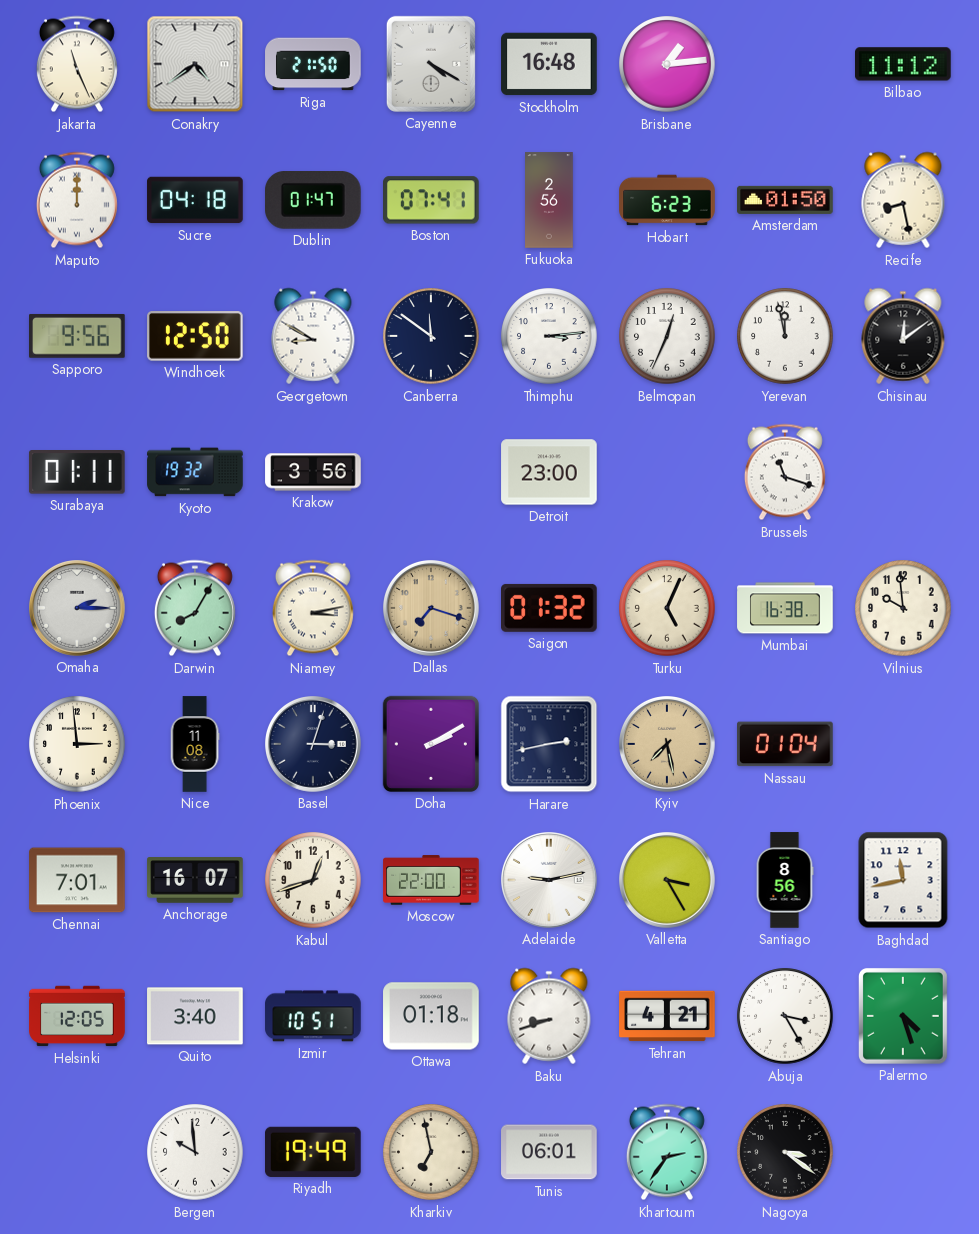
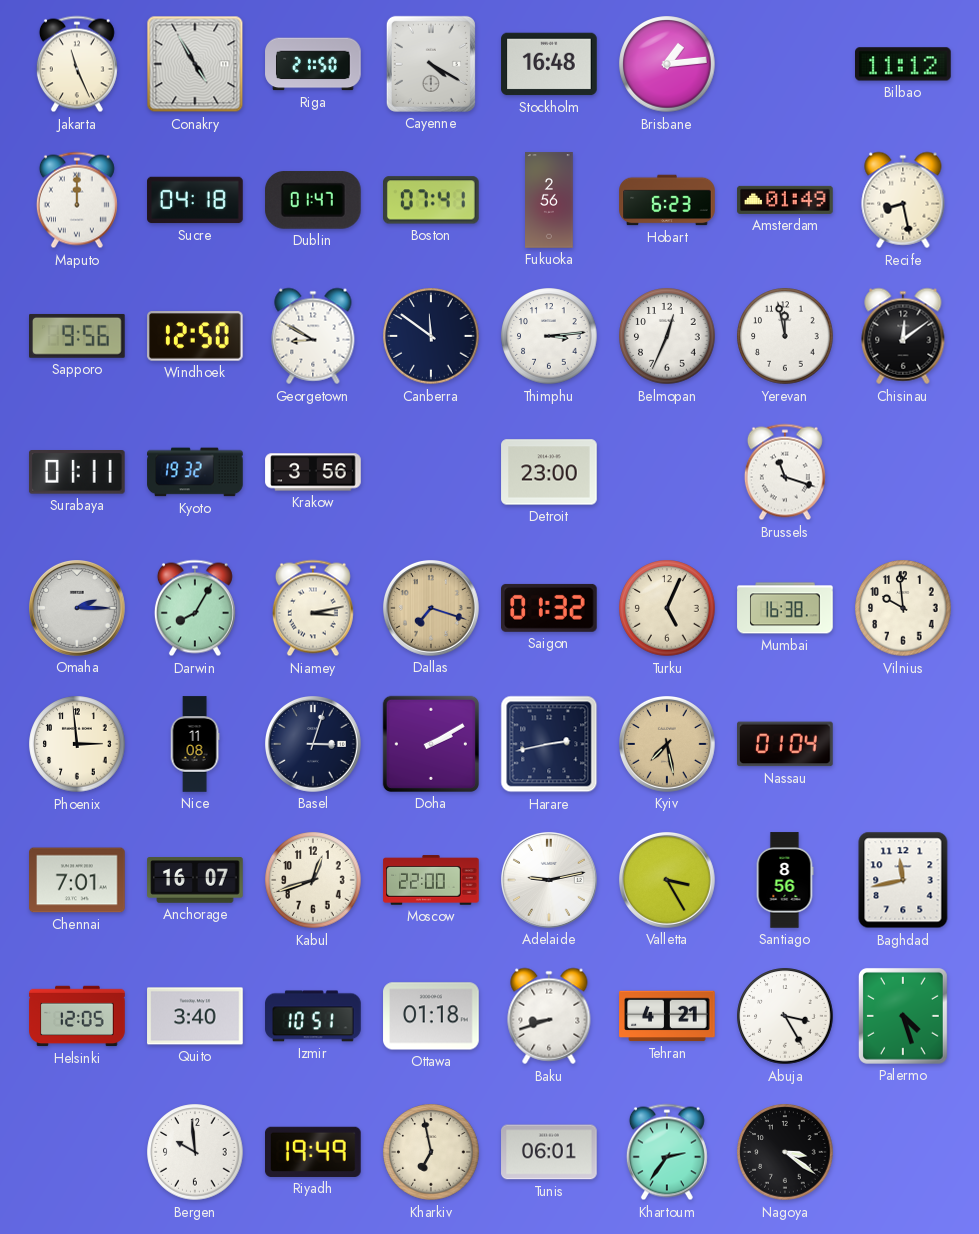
Conakry: 4:39 -> 4:55
Amsterdam: 01:50 -> 01:49
